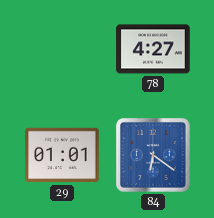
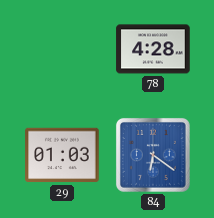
78: 4:27 -> 4:28
29: 01:01 -> 01:03
